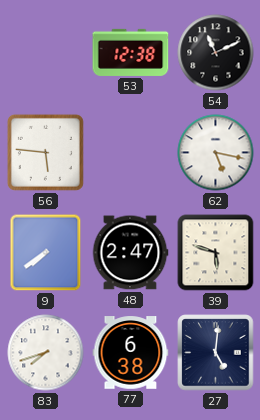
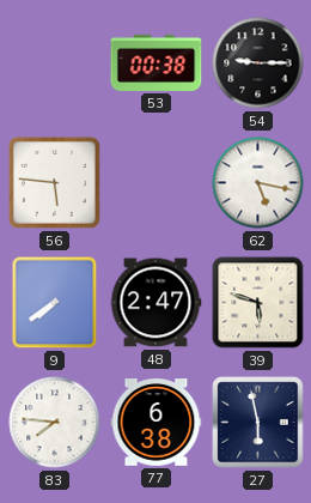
53: 12:38 -> 00:38
54: 11:11 -> 9:15
83: 7:42 -> 7:46
27: 5:01 -> 5:58
